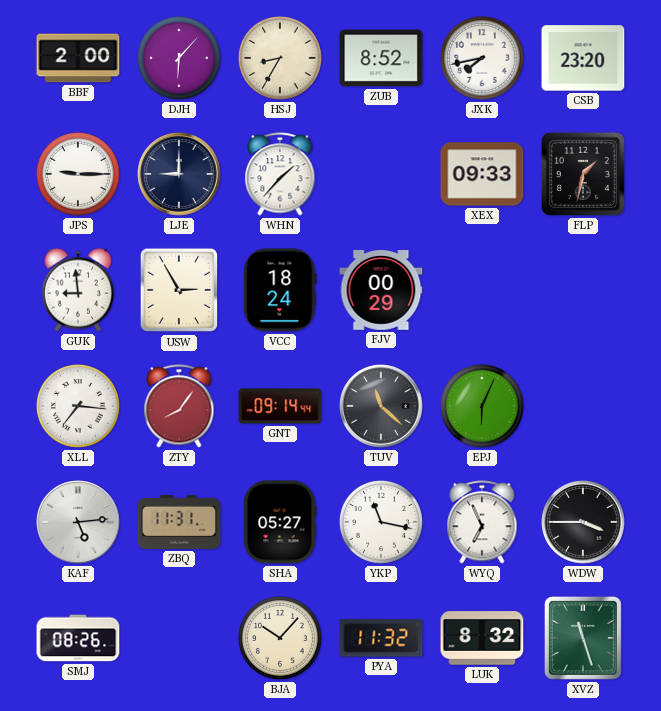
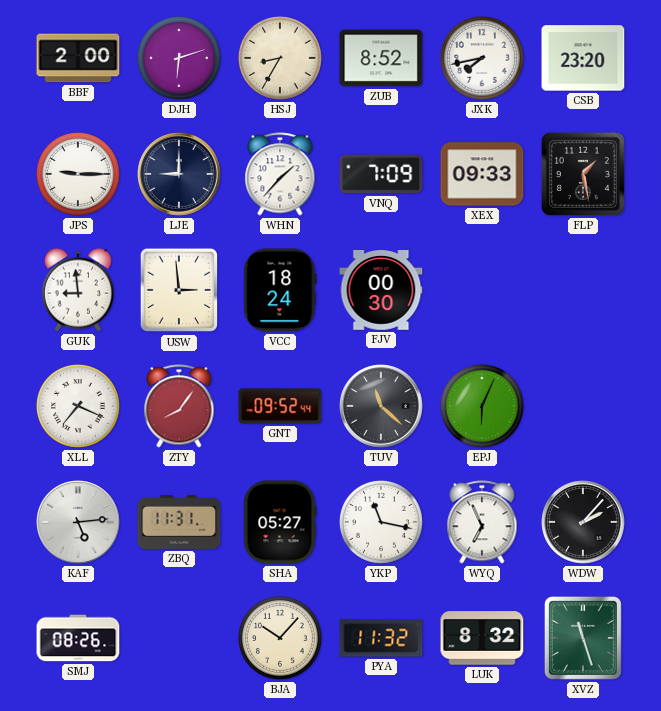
DJH: 6:07 -> 6:12
VNQ: none -> 7:09
FLP: 1:32 -> 1:28
USW: 2:55 -> 2:59
FJV: 00:29 -> 00:30
XLL: 7:16 -> 7:19
GNT: 09:14 -> 09:52
WDW: 3:45 -> 2:07
